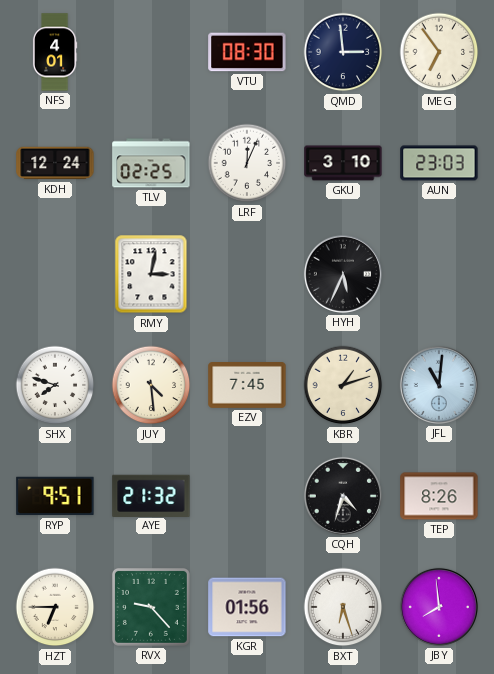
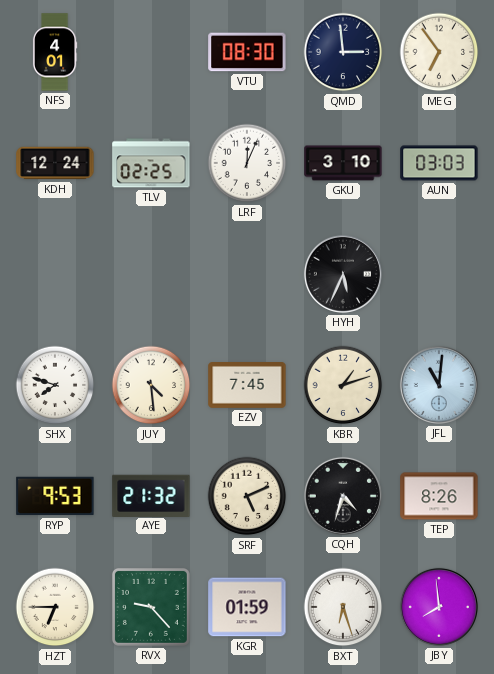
AUN: 23:03 -> 03:03
RMY: 3:02 -> none
RYP: 9:51 -> 9:53
SRF: none -> 5:11
KGR: 01:56 -> 01:59
